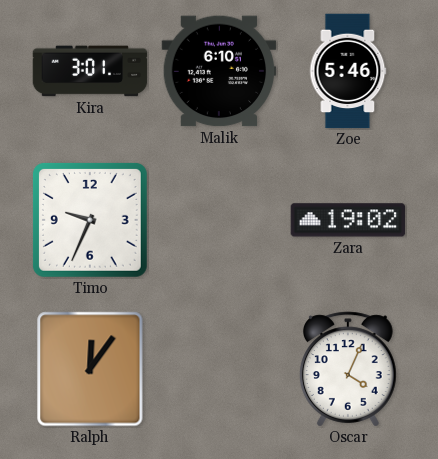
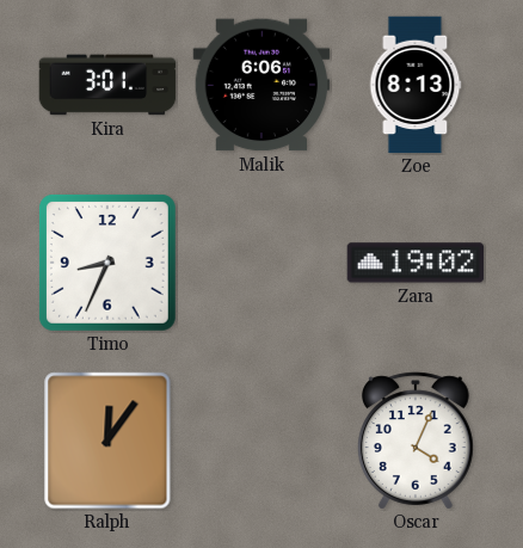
Malik: 6:10 -> 6:06
Zoe: 5:46 -> 8:13
Timo: 9:34 -> 8:34
